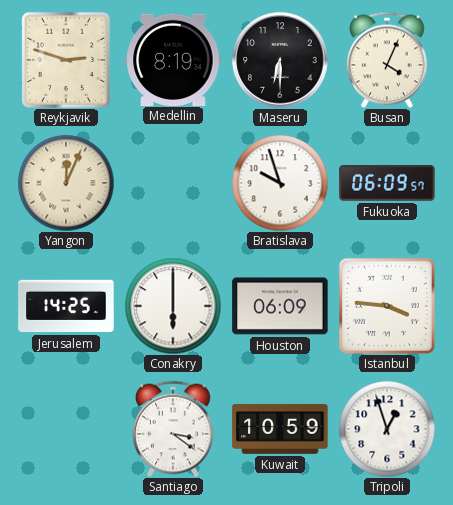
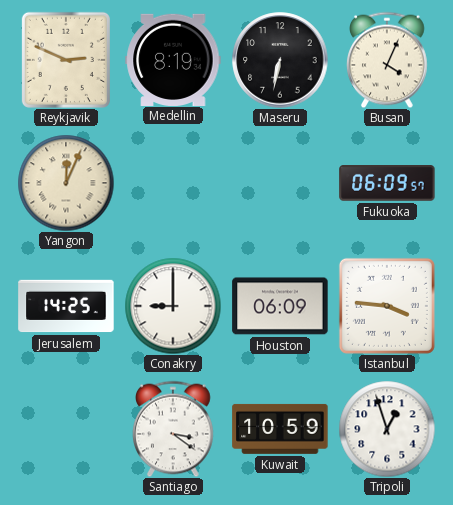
Reykjavik: 2:48 -> 2:49
Maseru: 6:30 -> 6:32
Bratislava: 9:57 -> none
Conakry: 6:00 -> 9:00
